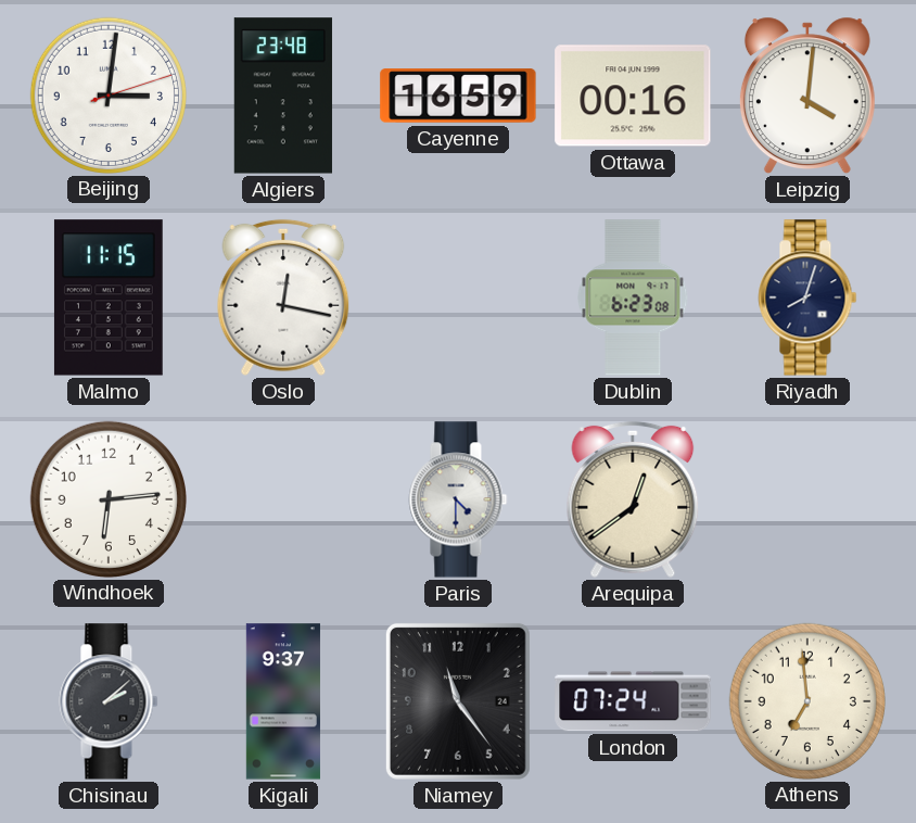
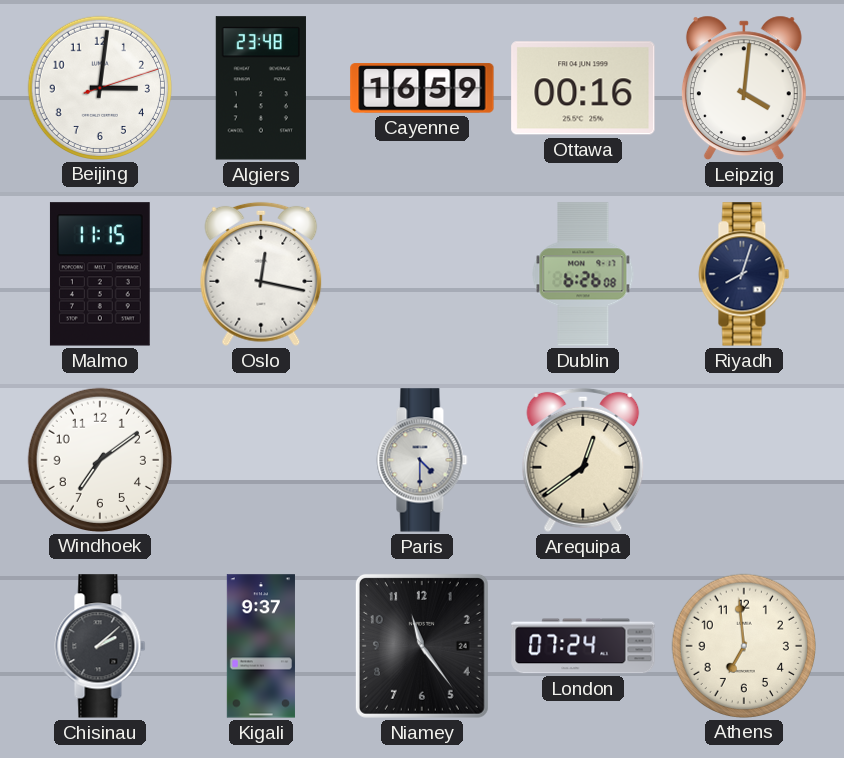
Dublin: 6:23 -> 6:26
Windhoek: 6:14 -> 7:09
